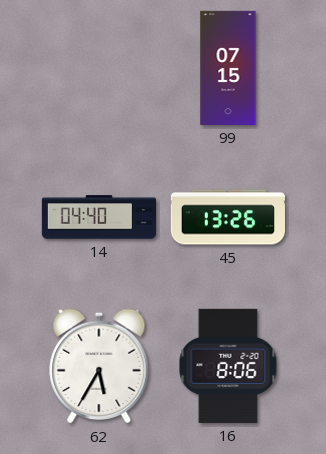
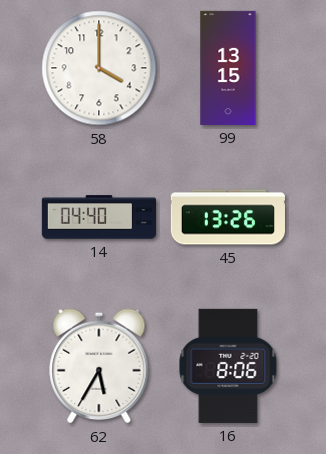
58: none -> 4:00
99: 07:15 -> 13:15
